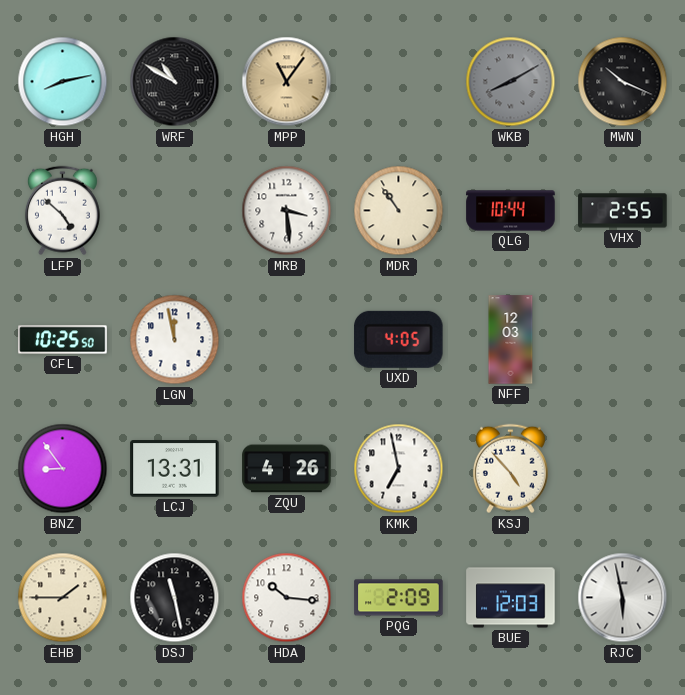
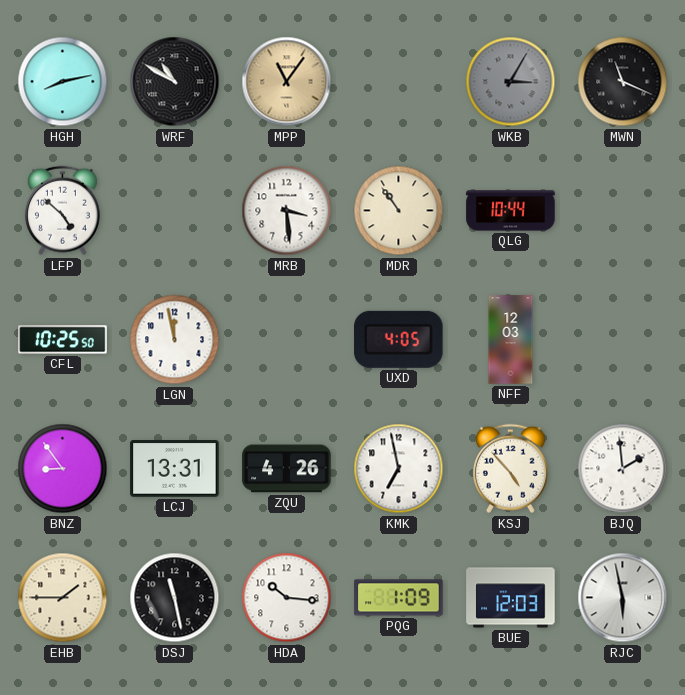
WKB: 8:10 -> 3:05
MWN: 10:19 -> 11:19
VHX: 2:55 -> none
BJQ: none -> 1:59
PQG: 2:09 -> 1:09
